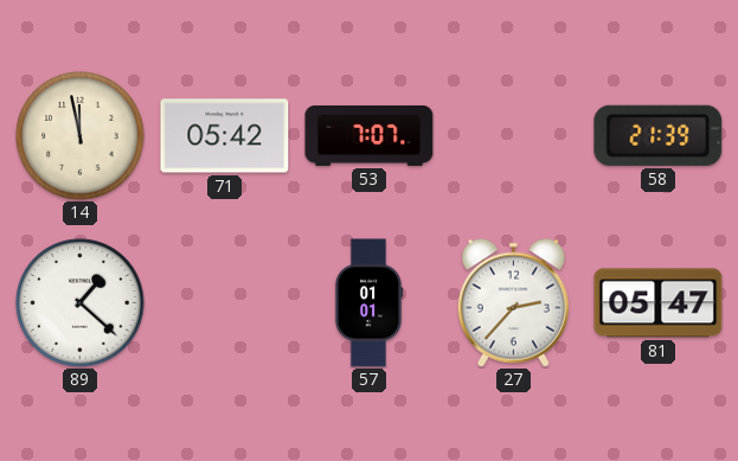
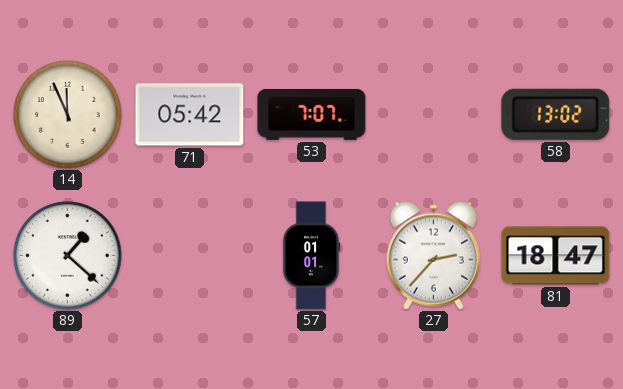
14: 11:58 -> 11:56
58: 21:39 -> 13:02
81: 05:47 -> 18:47
